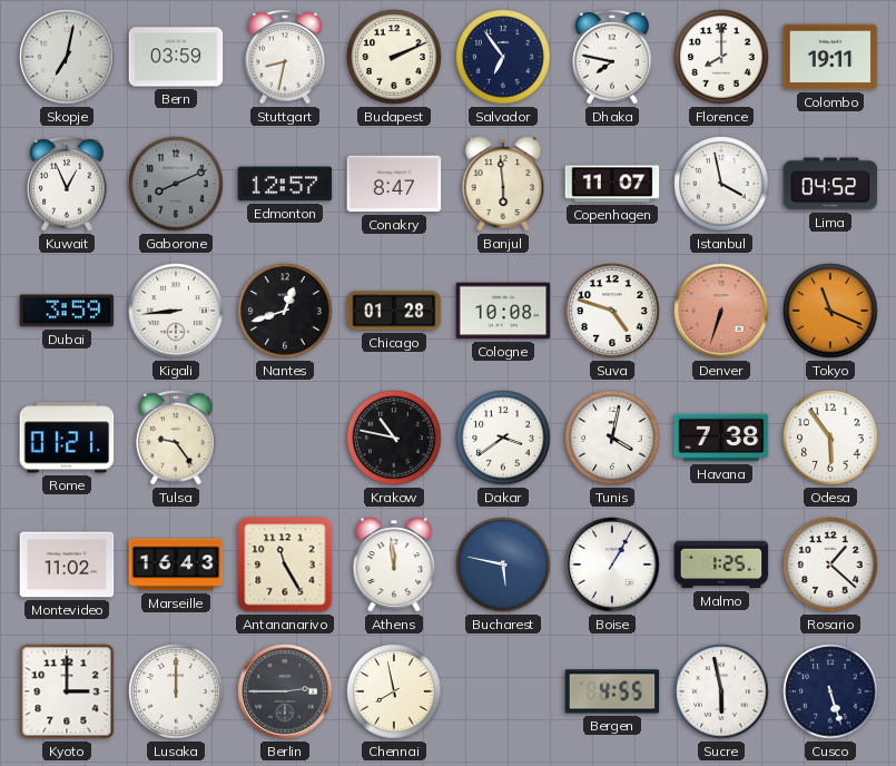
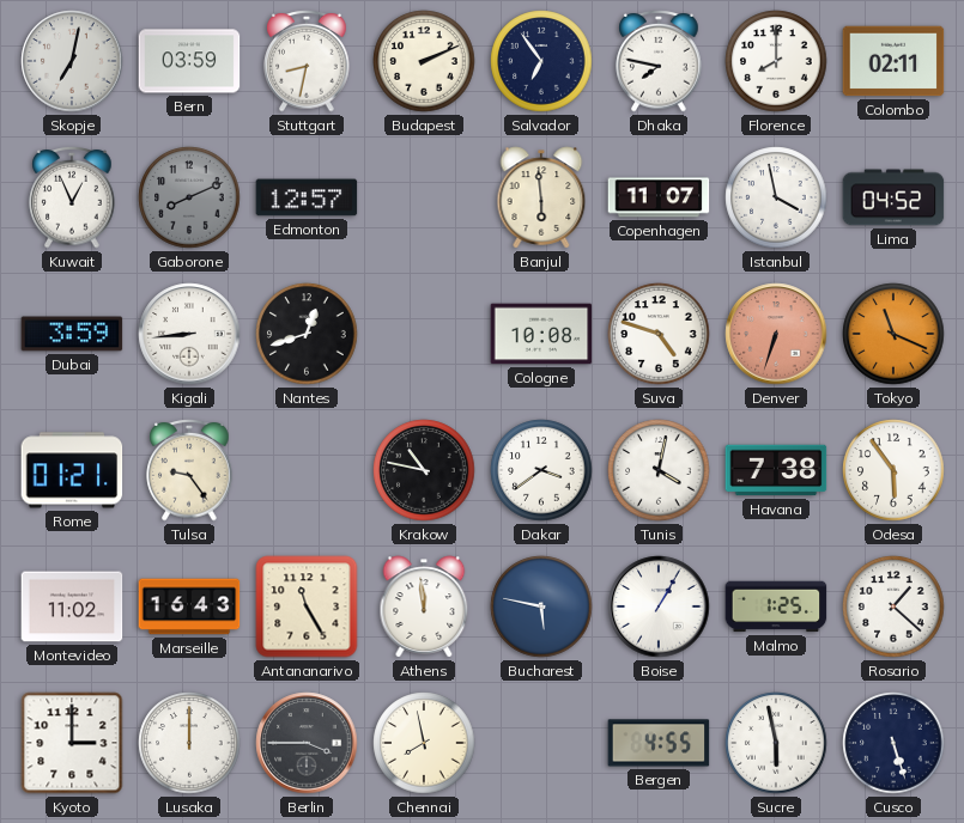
Colombo: 19:11 -> 02:11
Conakry: 8:47 -> none
Chicago: 01:28 -> none
Berlin: 2:45 -> 3:45
